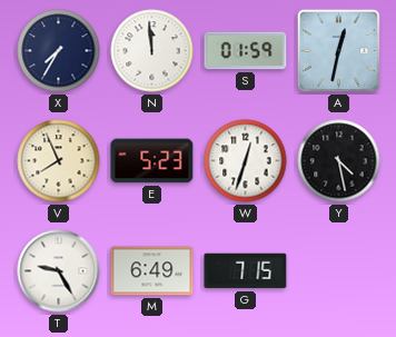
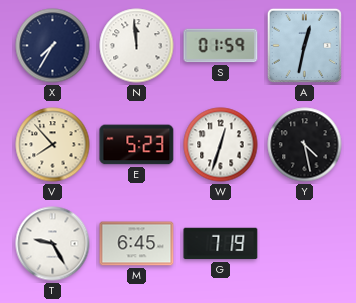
V: 7:56 -> 7:53
M: 6:49 -> 6:45
G: 7:15 -> 7:19
